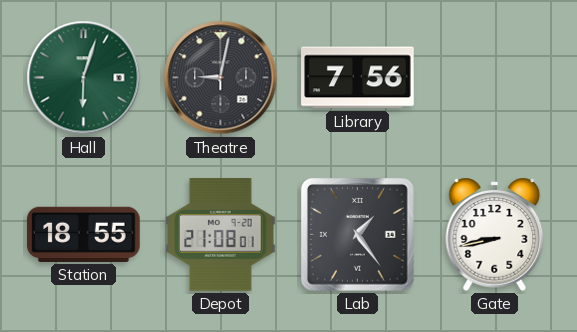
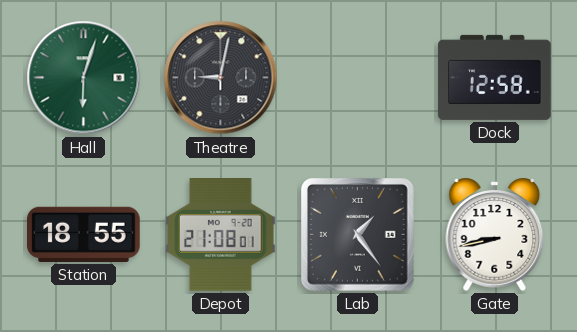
Library: 7:56 -> none
Dock: none -> 12:58
